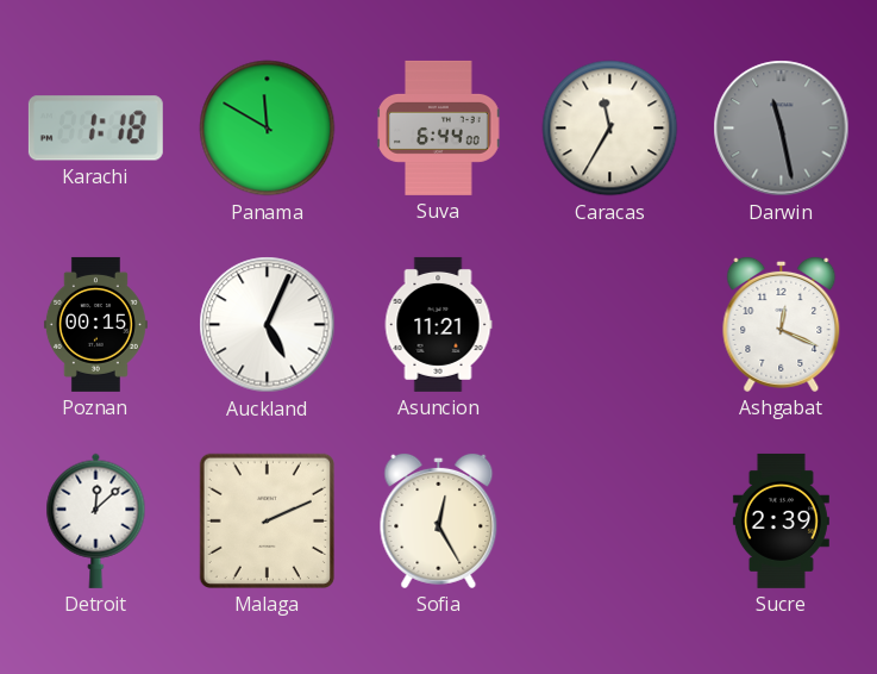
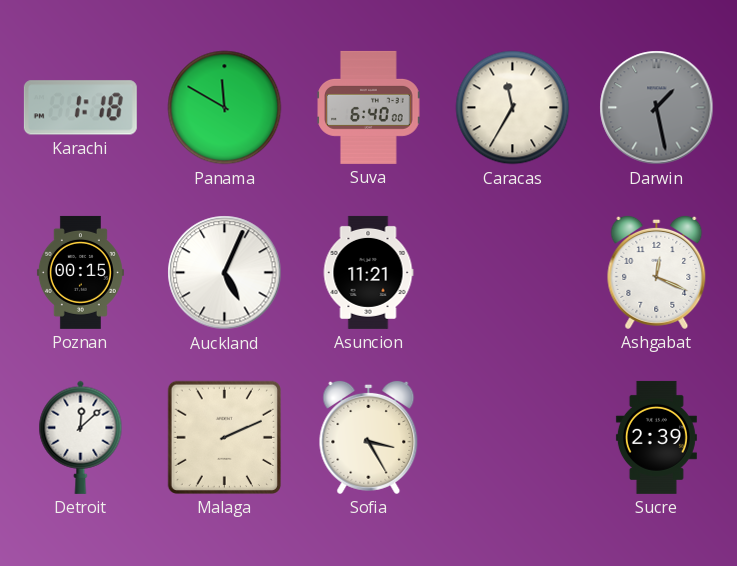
Suva: 6:44 -> 6:40
Darwin: 11:28 -> 1:28
Sofia: 12:25 -> 3:25
